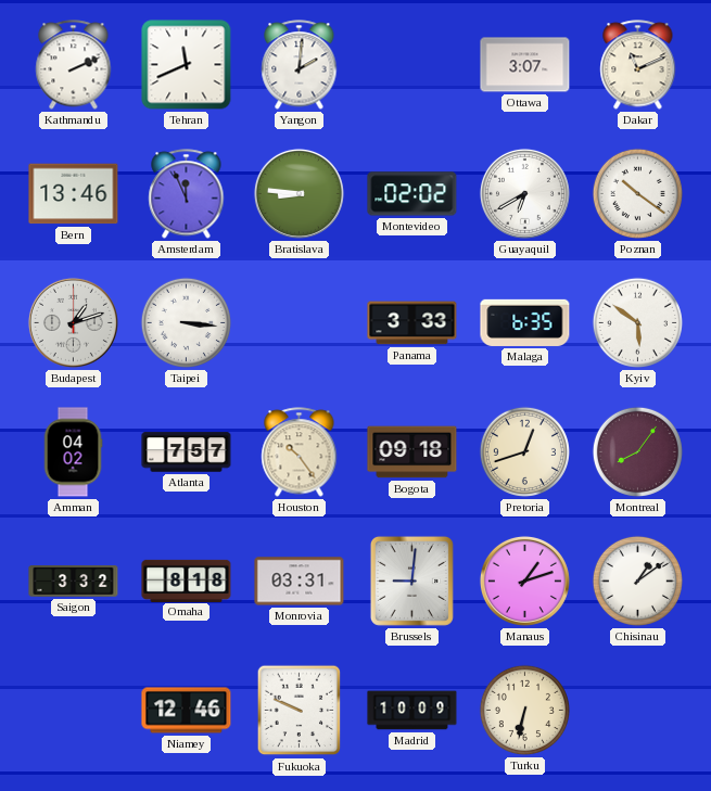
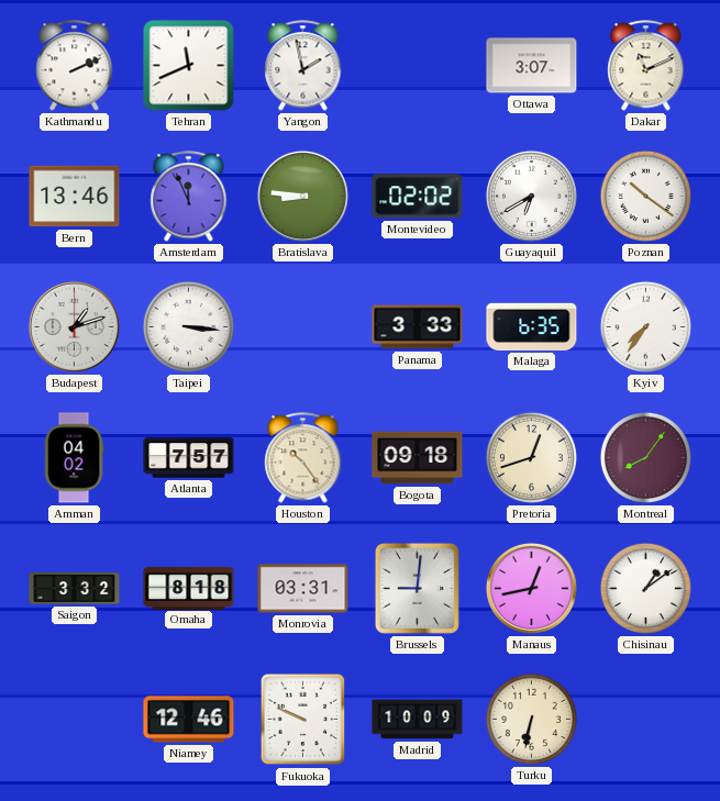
Yangon: 2:01 -> 1:58
Kyiv: 5:51 -> 7:36
Manaus: 1:12 -> 12:43
